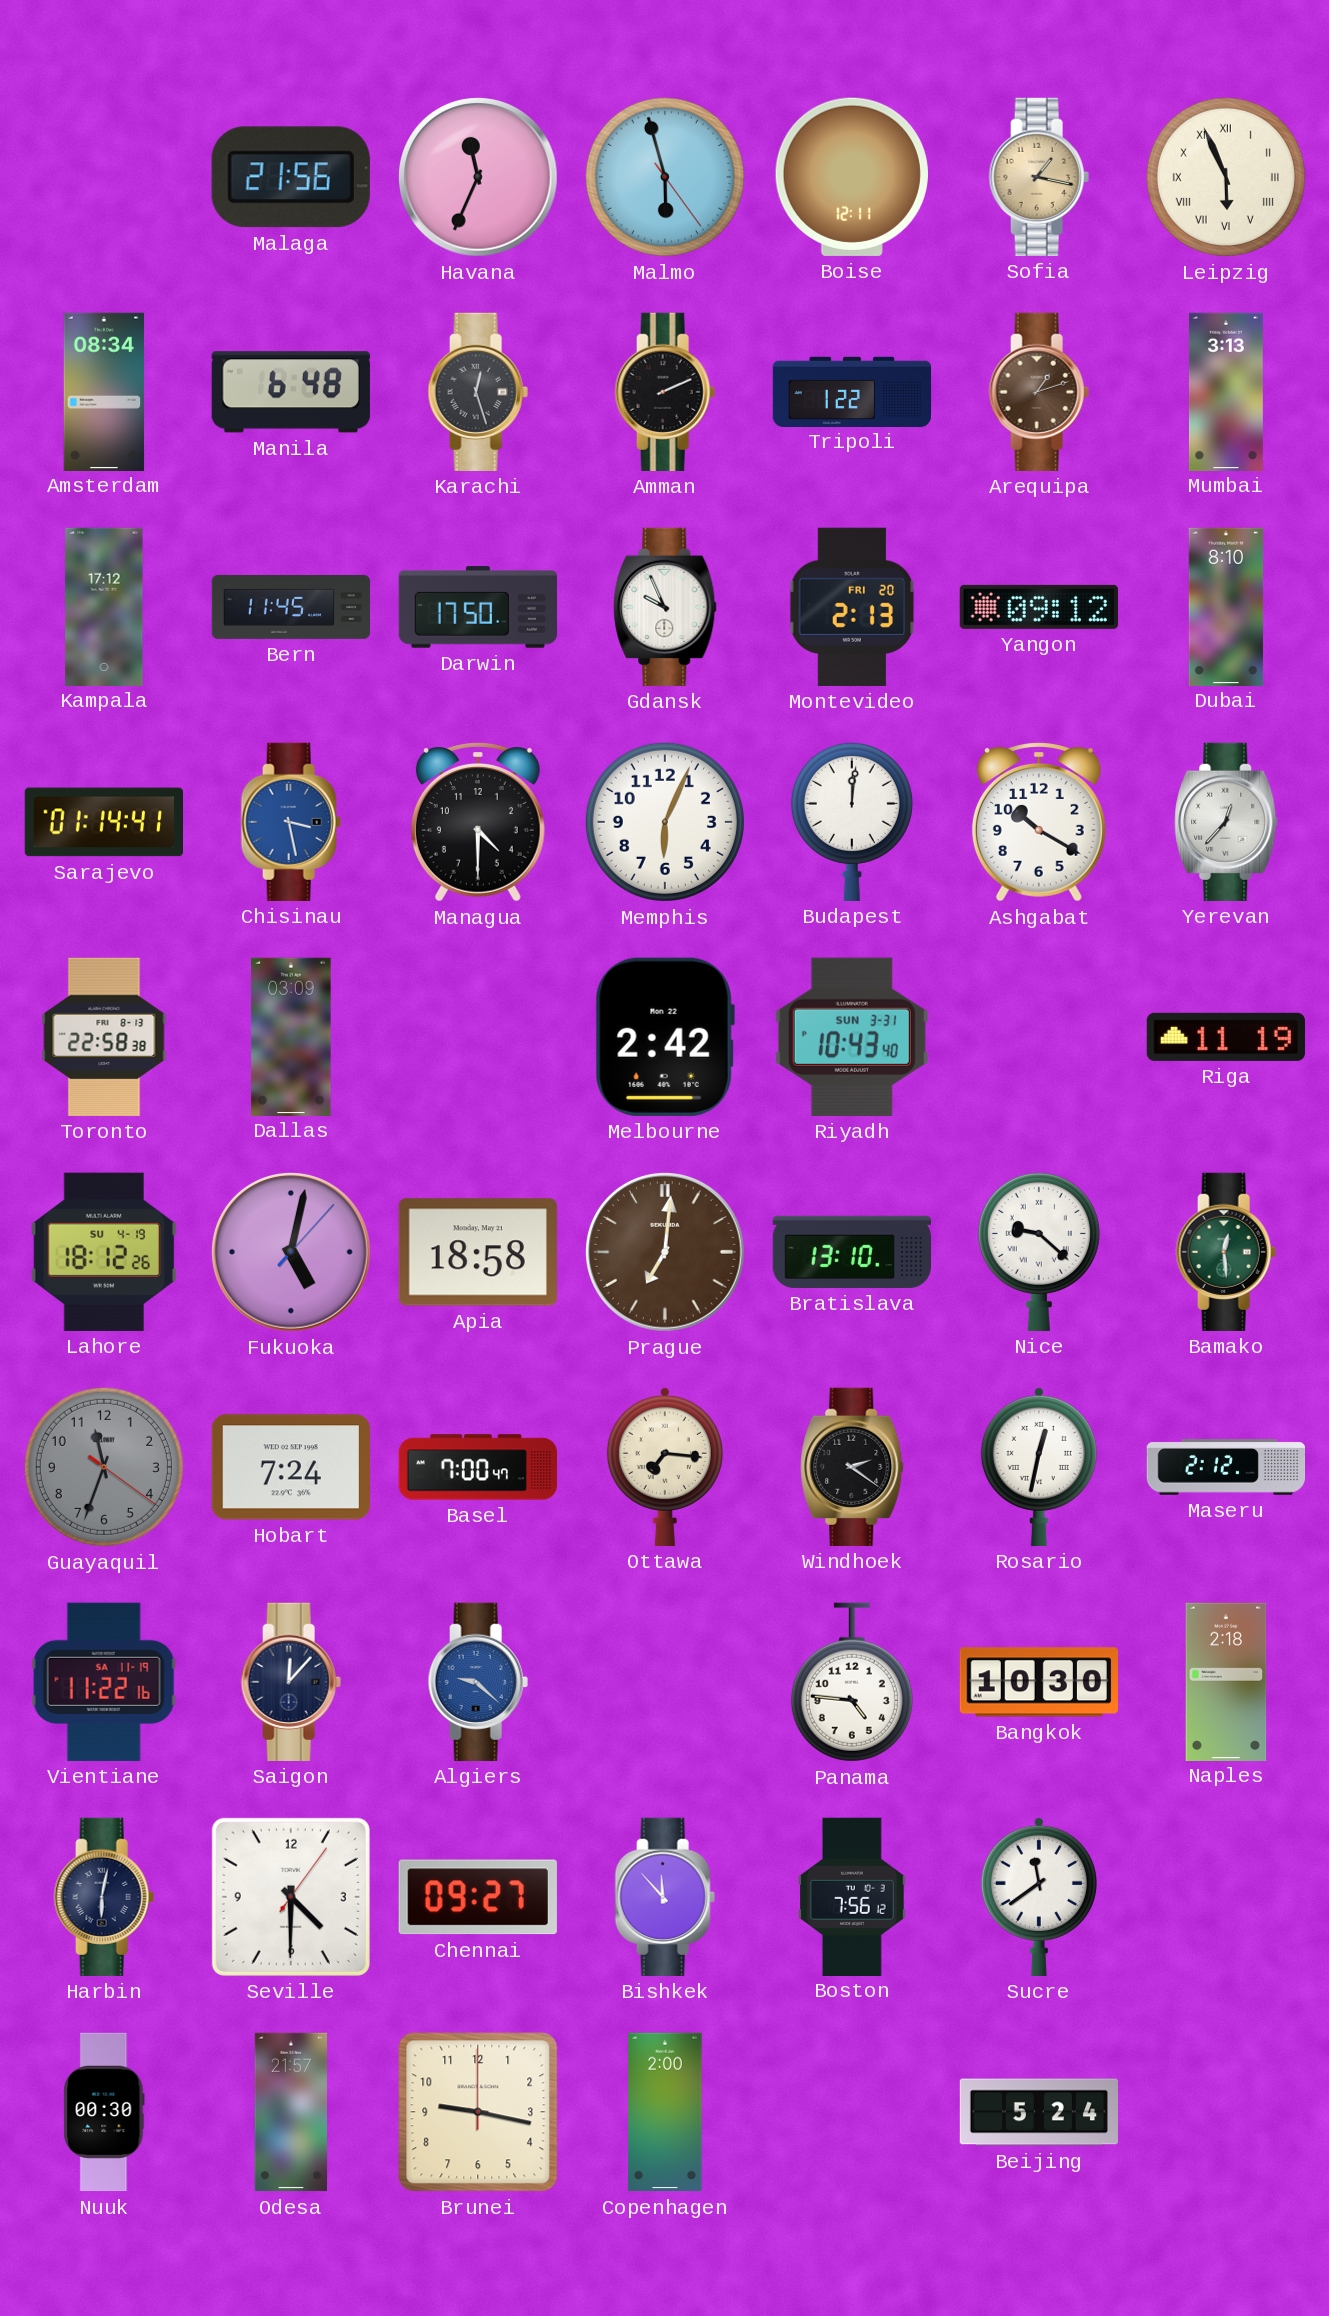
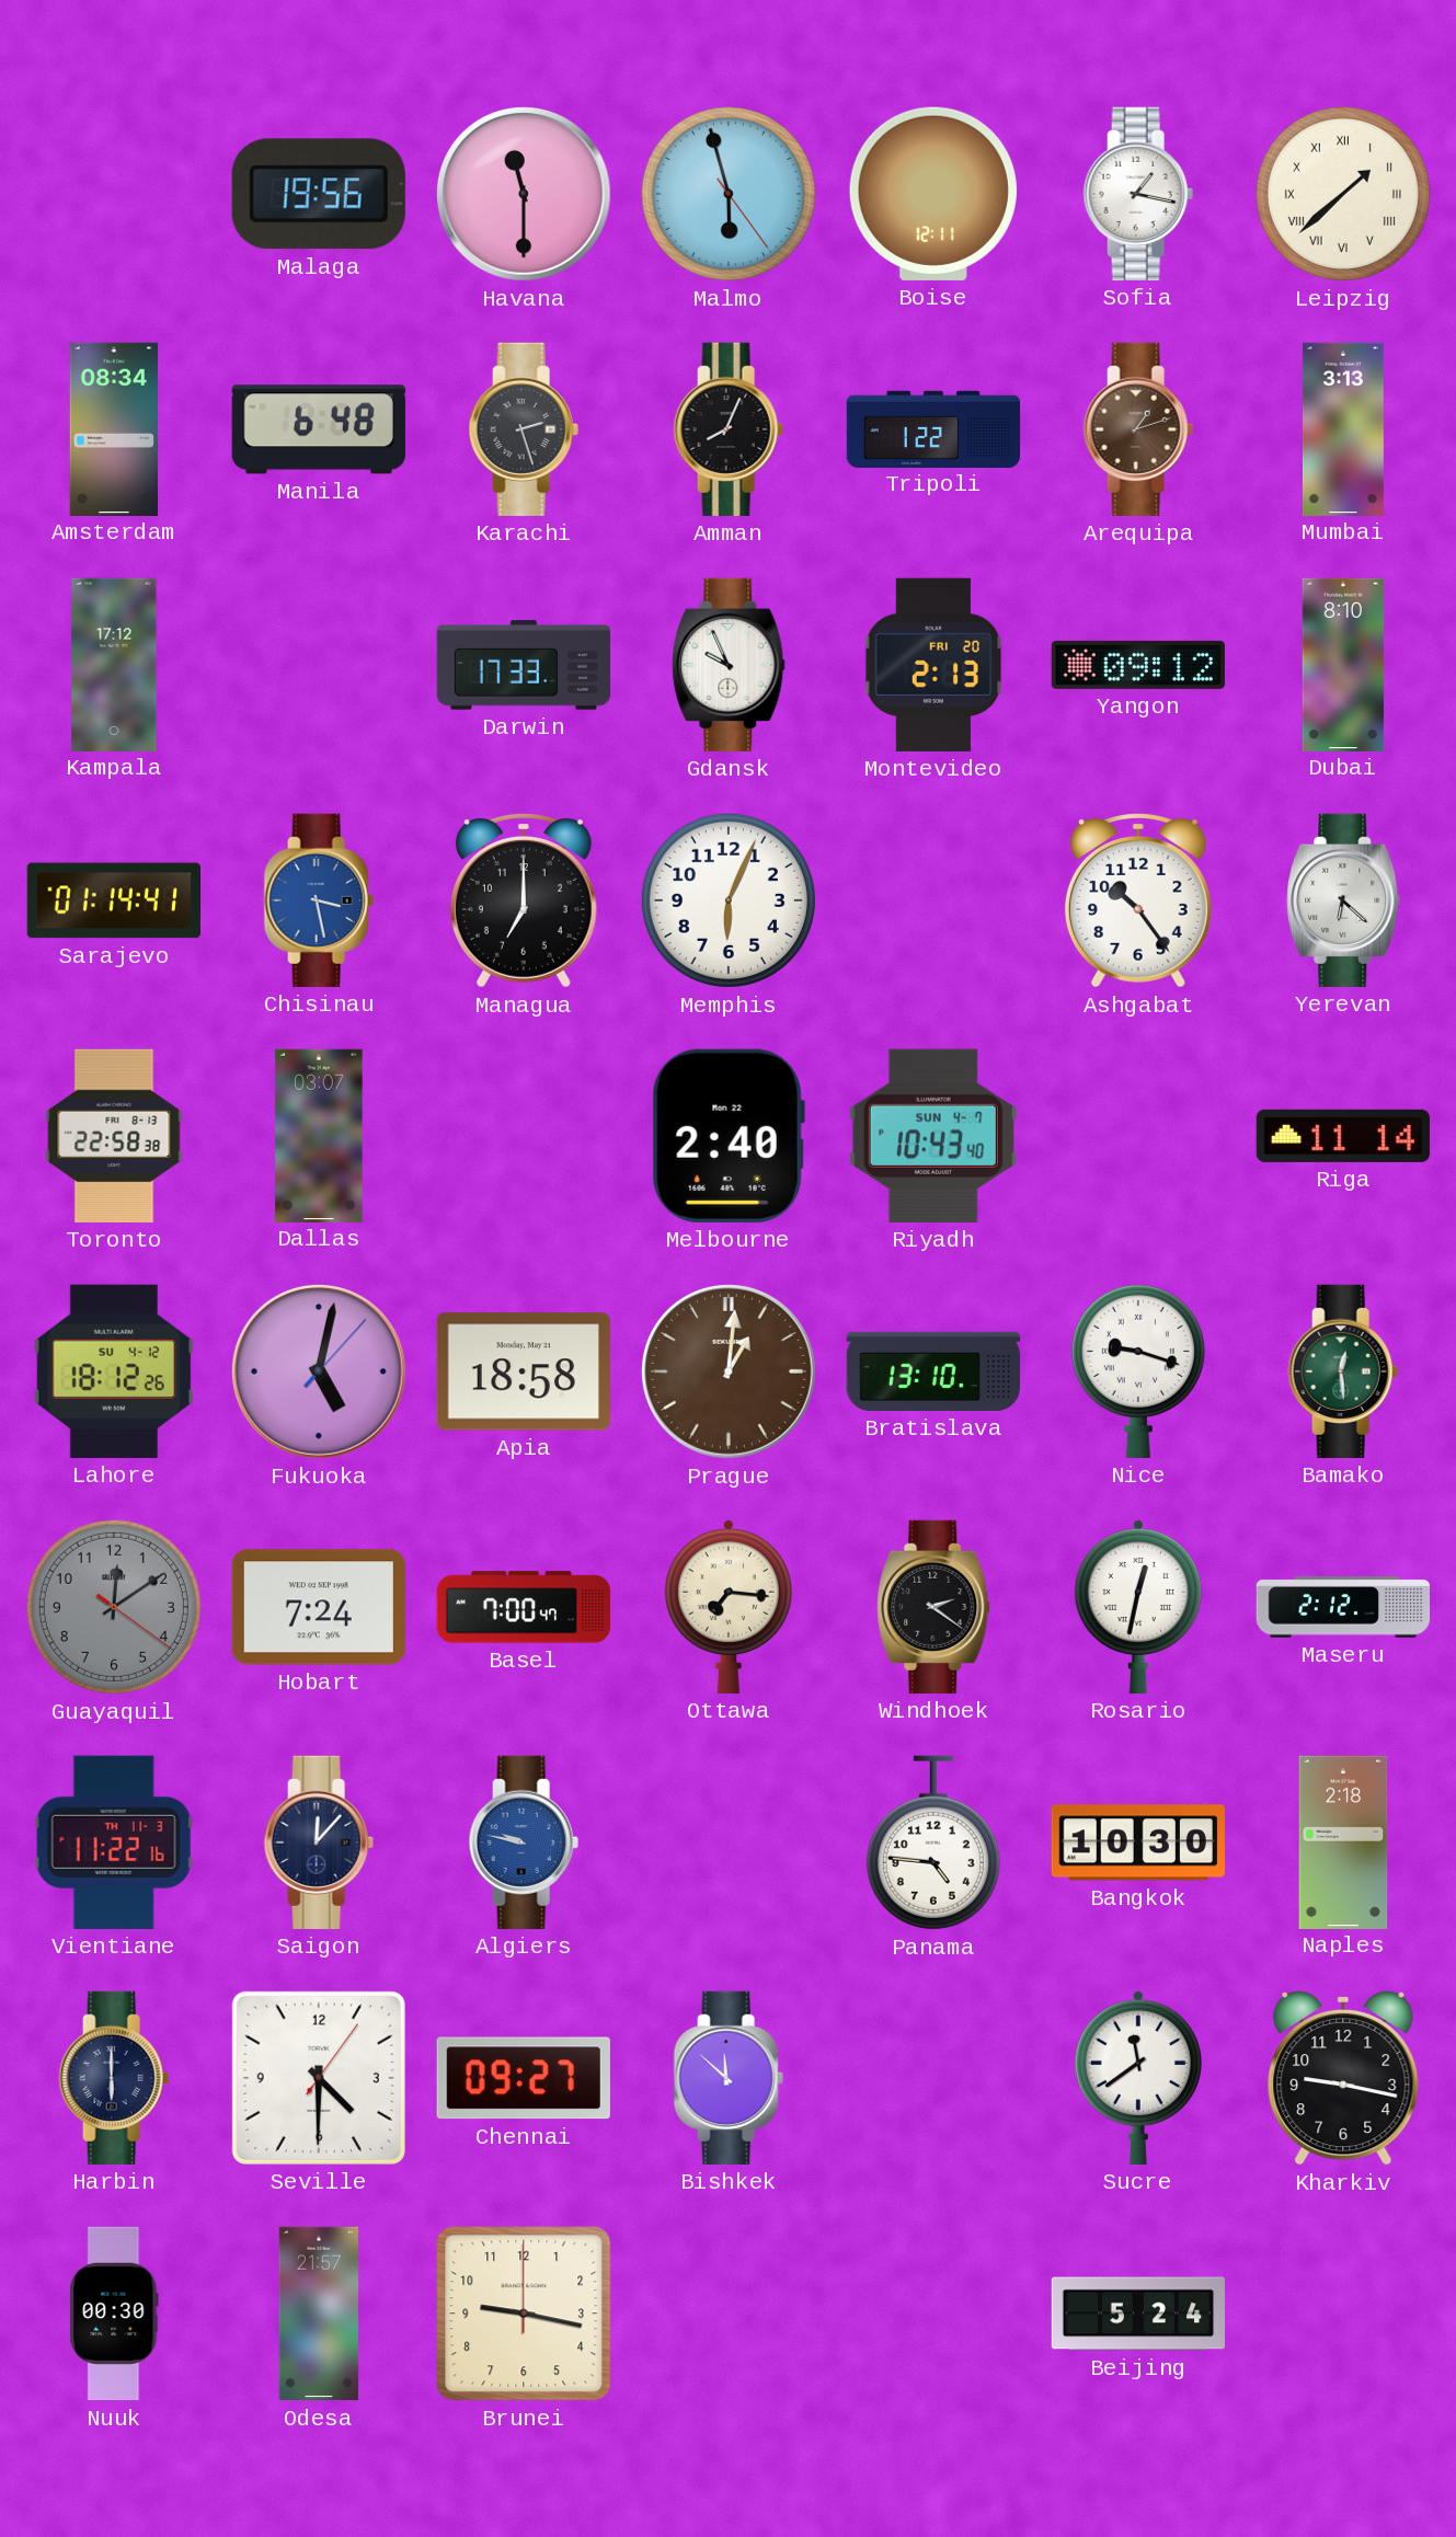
Malaga: 21:56 -> 19:56
Havana: 11:34 -> 11:30
Sofia dial: champagne -> white
Leipzig: 5:56 -> 1:38
Karachi: 12:27 -> 2:27
Amman: 2:11 -> 8:04
Bern: 11:45 -> none
Darwin: 17:50 -> 17:33
Managua: 4:30 -> 7:00
Budapest: 12:01 -> none
Ashgabat: 10:20 -> 10:24
Yerevan: 12:37 -> 6:22
Dallas: 03:09 -> 03:07
Melbourne: 2:42 -> 2:40
Riyadh date: SUN 3-31 -> SUN 4-7
Riga: 11:19 -> 11:14
Lahore date: SU 4-19 -> SU 4-12
Prague: 7:01 -> 1:01
Nice: 9:22 -> 9:18
Guayaquil: 11:33 -> 12:09
Vientiane date: SA 11-19 -> TH 11-3
Algiers: 9:22 -> 9:47
Harbin: 6:02 -> 6:00
Bishkek: 11:53 -> 11:52
Boston: 7:56 -> none
Kharkiv: none -> 9:17
Copenhagen: 2:00 -> none
